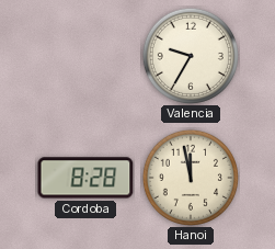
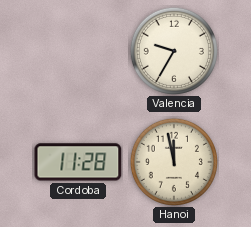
Cordoba: 8:28 -> 11:28
